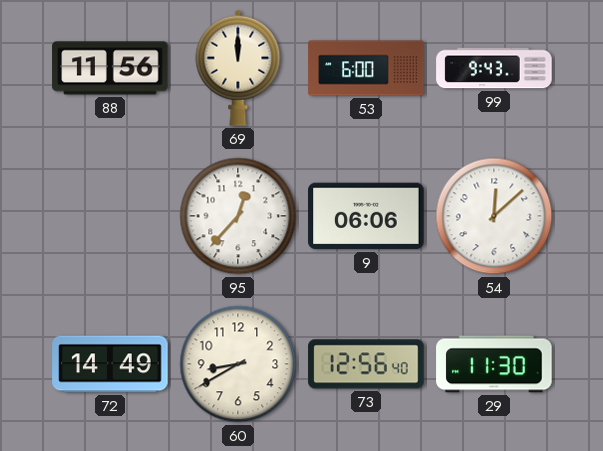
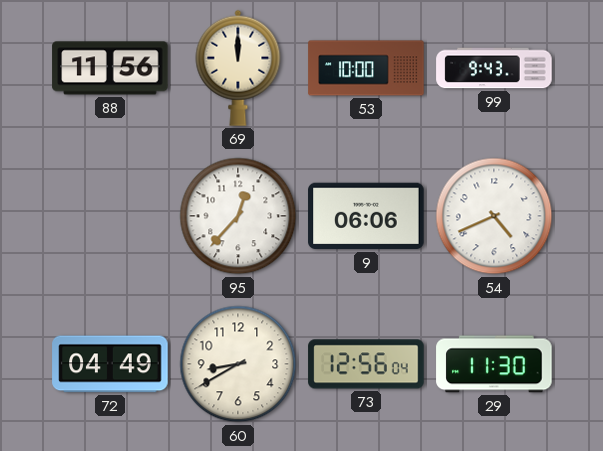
53: 6:00 -> 10:00
54: 12:08 -> 4:41
72: 14:49 -> 04:49
73: 12:56:40 -> 12:56:04
